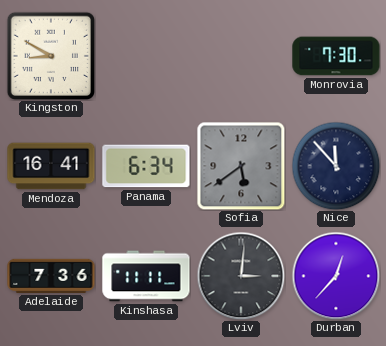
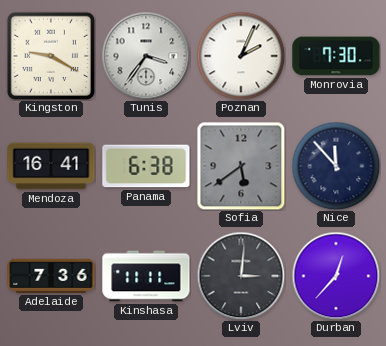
Kingston: 8:50 -> 9:20
Tunis: none -> 3:36
Poznan: none -> 2:04
Panama: 6:34 -> 6:38
